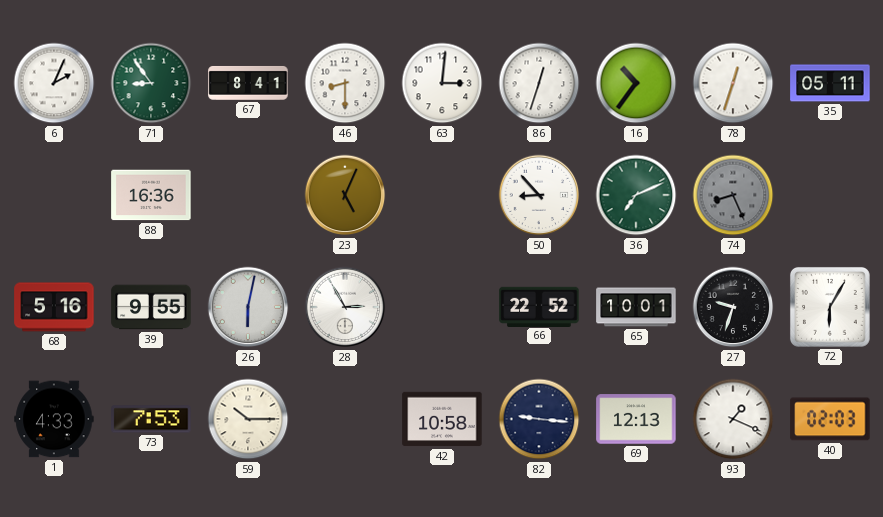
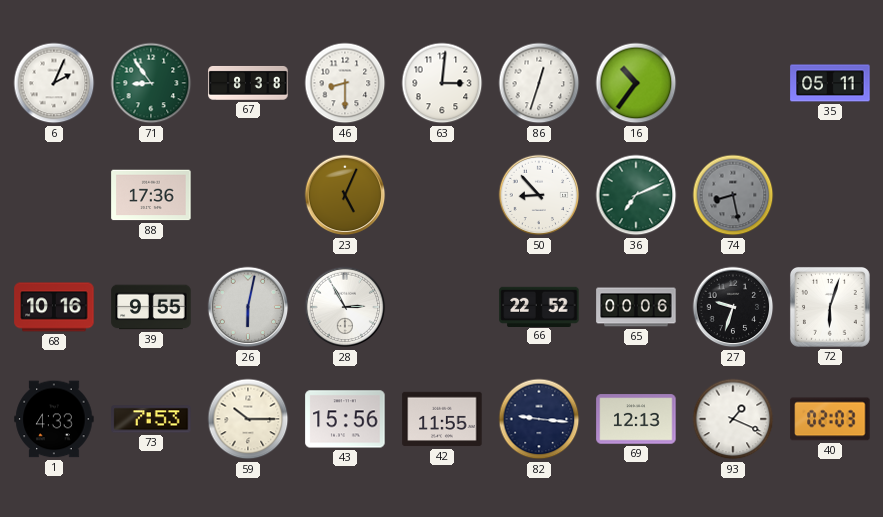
67: 8:41 -> 8:38
78: 12:33 -> none
88: 16:36 -> 17:36
74: 8:26 -> 8:28
68: 5:16 -> 10:16
65: 10:01 -> 00:06
72: 6:05 -> 6:03
43: none -> 15:56
42: 10:58 -> 11:55
